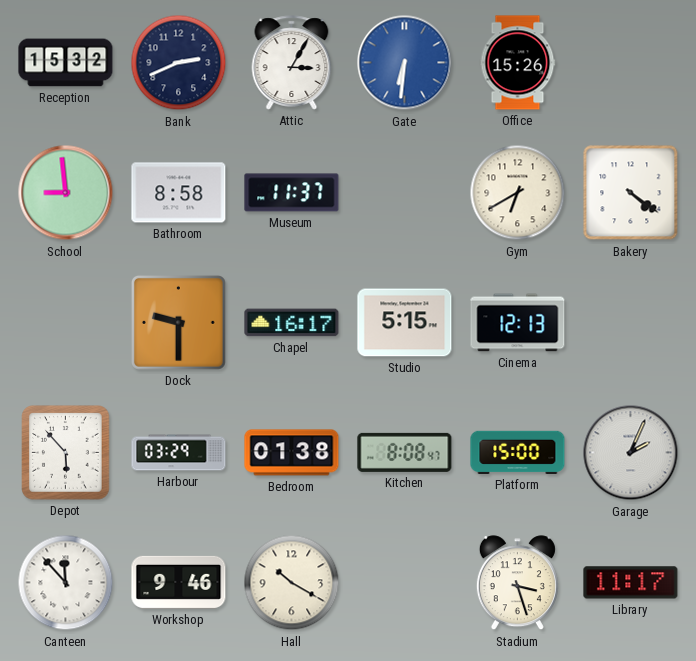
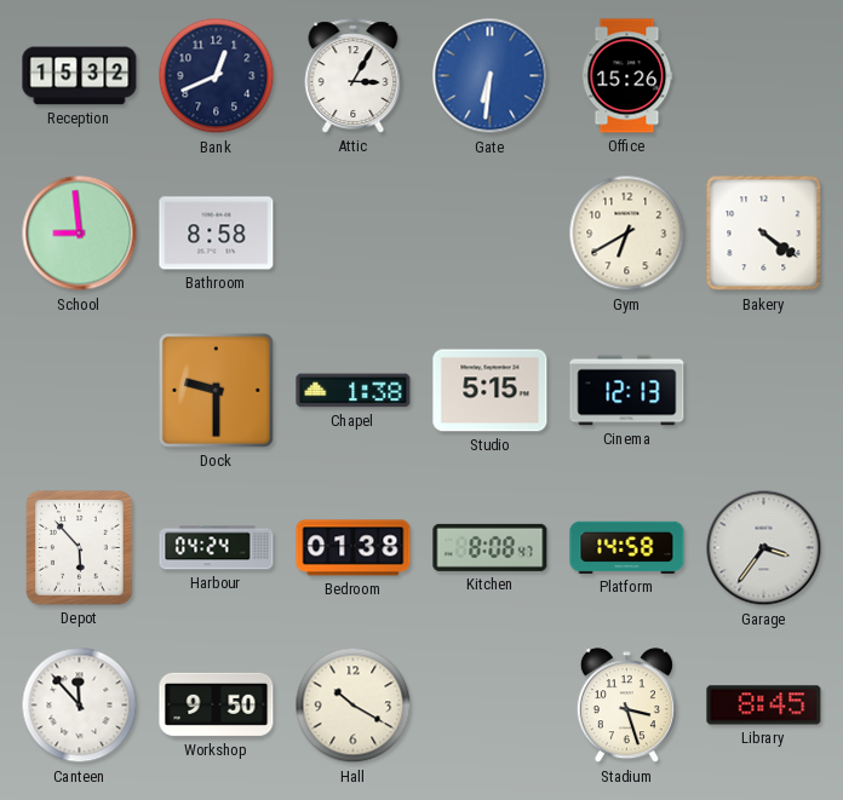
Bank: 2:41 -> 12:41
Museum: 11:37 -> none
Chapel: 16:17 -> 1:38
Harbour: 03:29 -> 04:24
Platform: 15:00 -> 14:58
Garage: 2:04 -> 3:36
Workshop: 9:46 -> 9:50
Library: 11:17 -> 8:45
